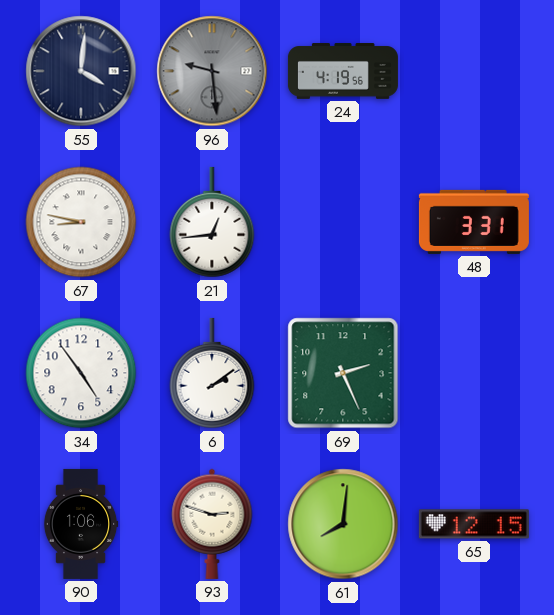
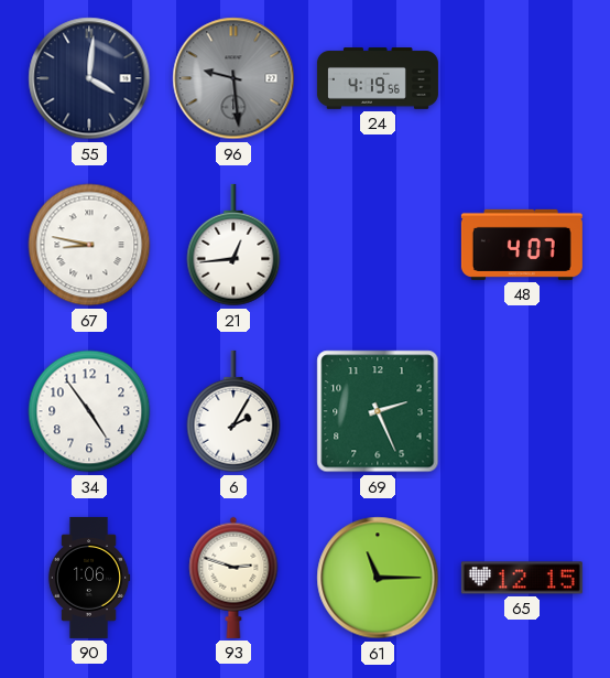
48: 3:31 -> 4:07
6: 2:09 -> 2:05
61: 8:01 -> 11:15
